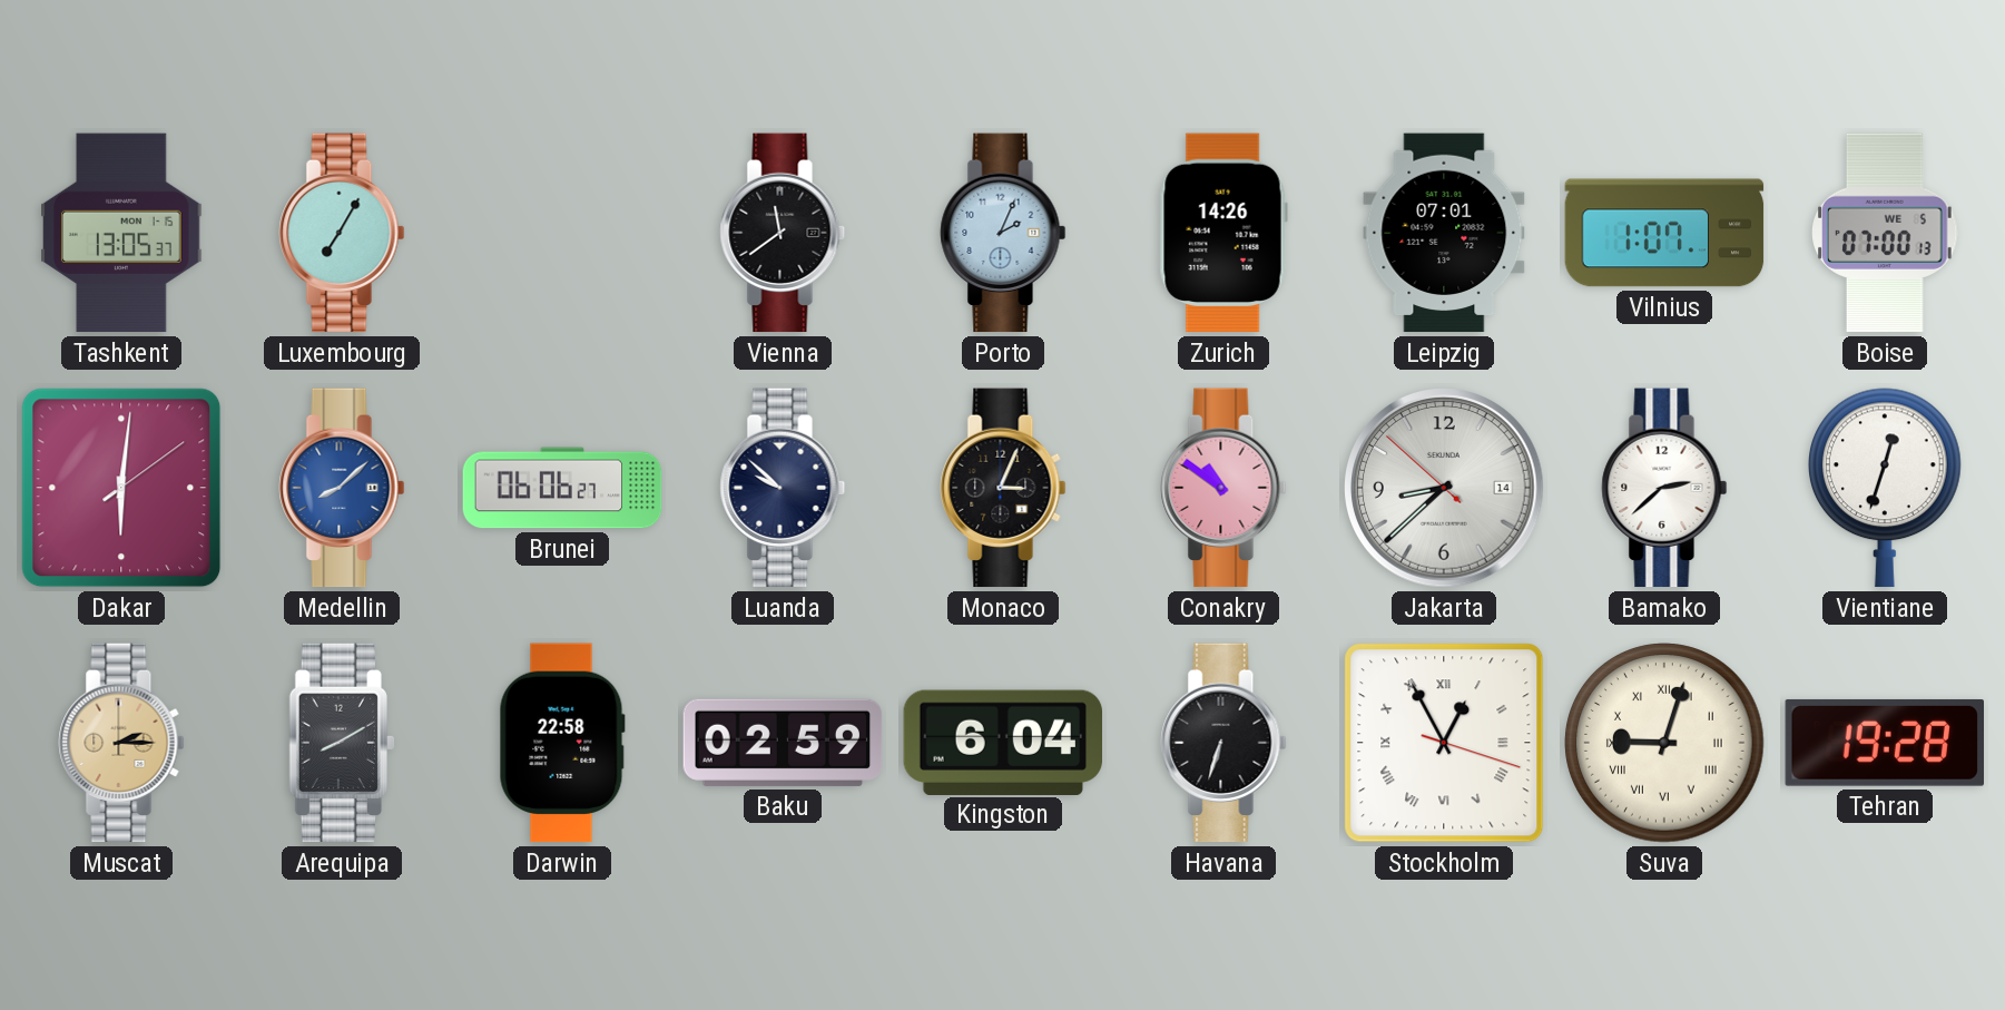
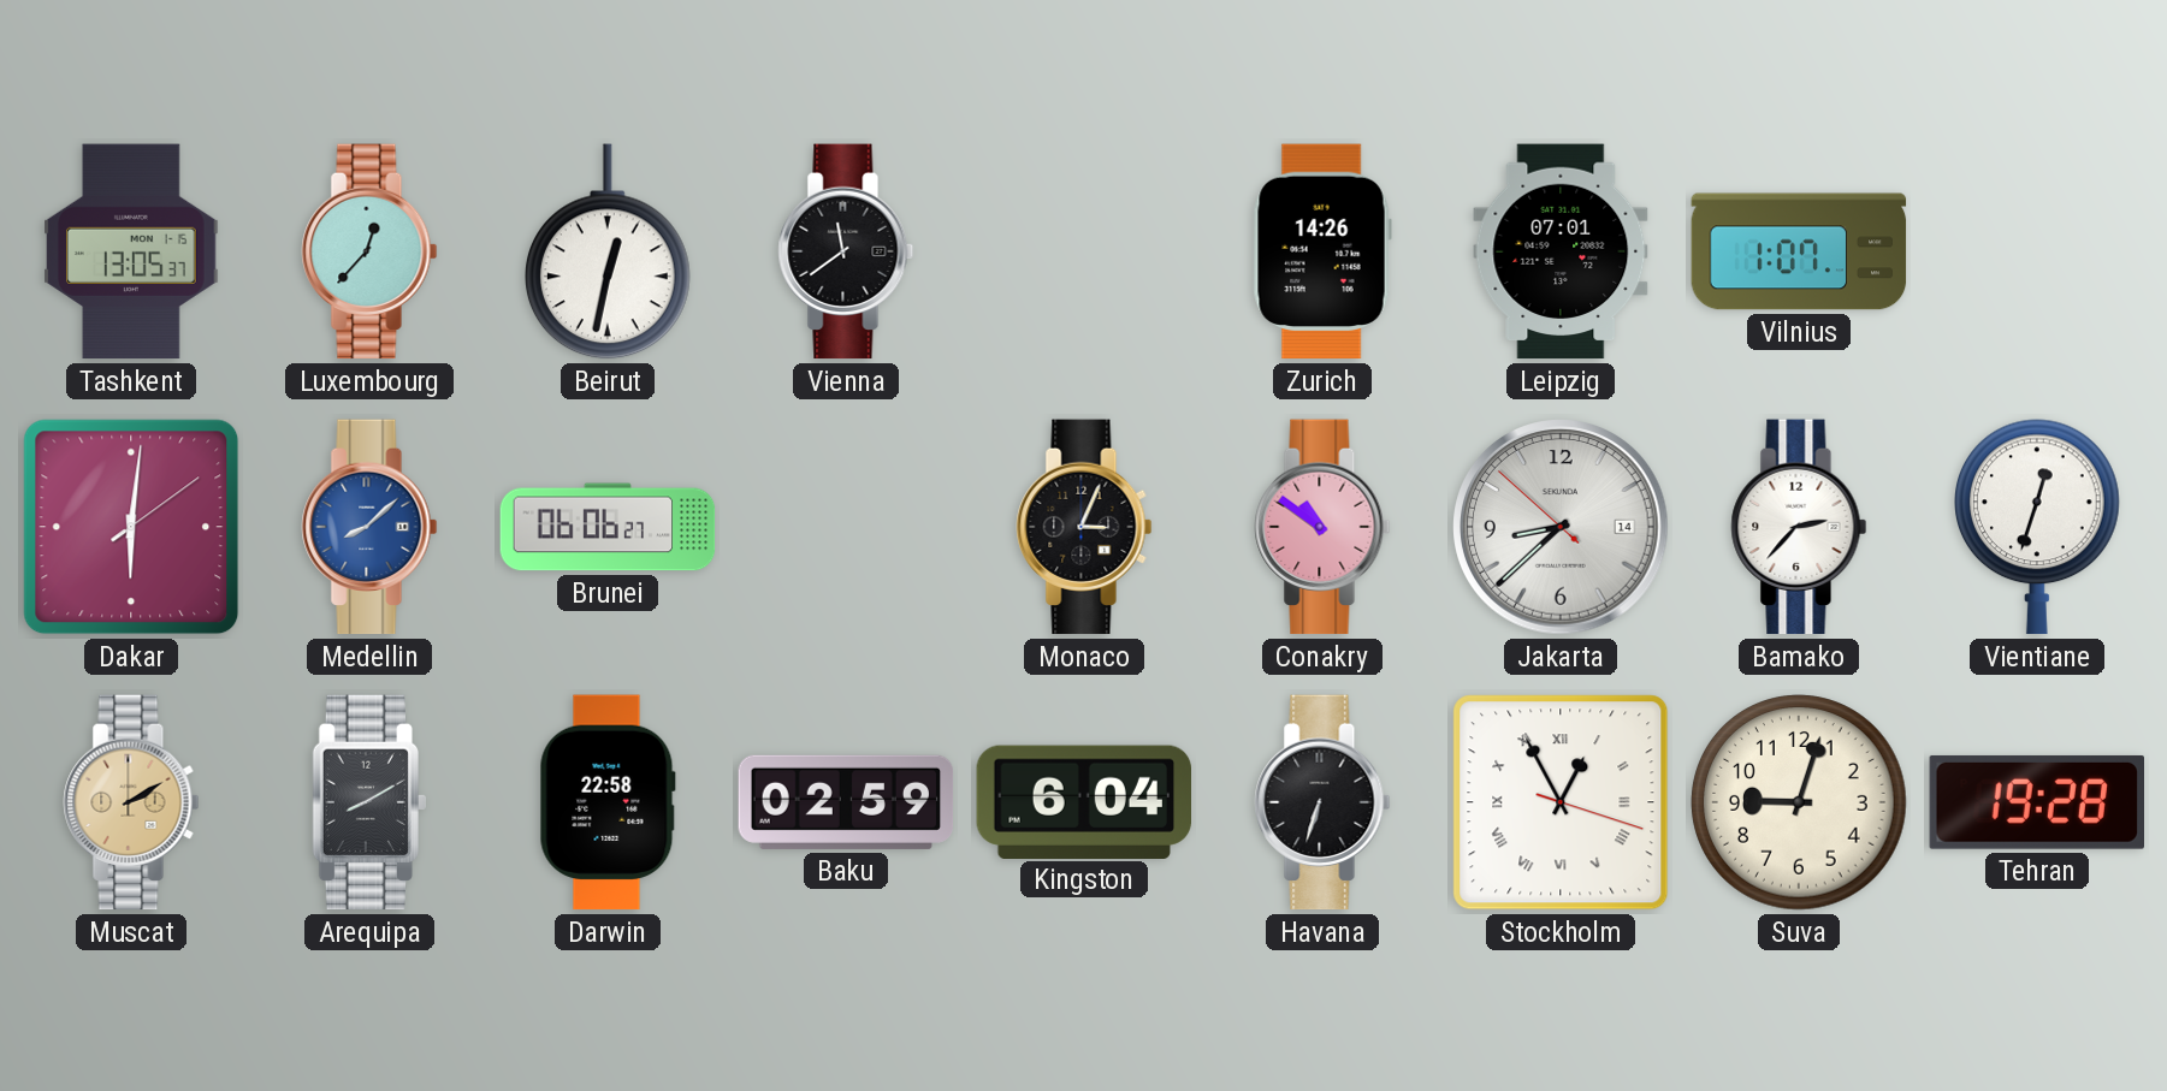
Luxembourg: 7:05 -> 12:37
Beirut: none -> 12:32
Porto: 2:04 -> none
Boise: 07:00 -> none
Luanda: 9:52 -> none
Bamako: 2:38 -> 2:37
Muscat: 2:15 -> 2:10
Suva numerals: Roman -> Arabic
